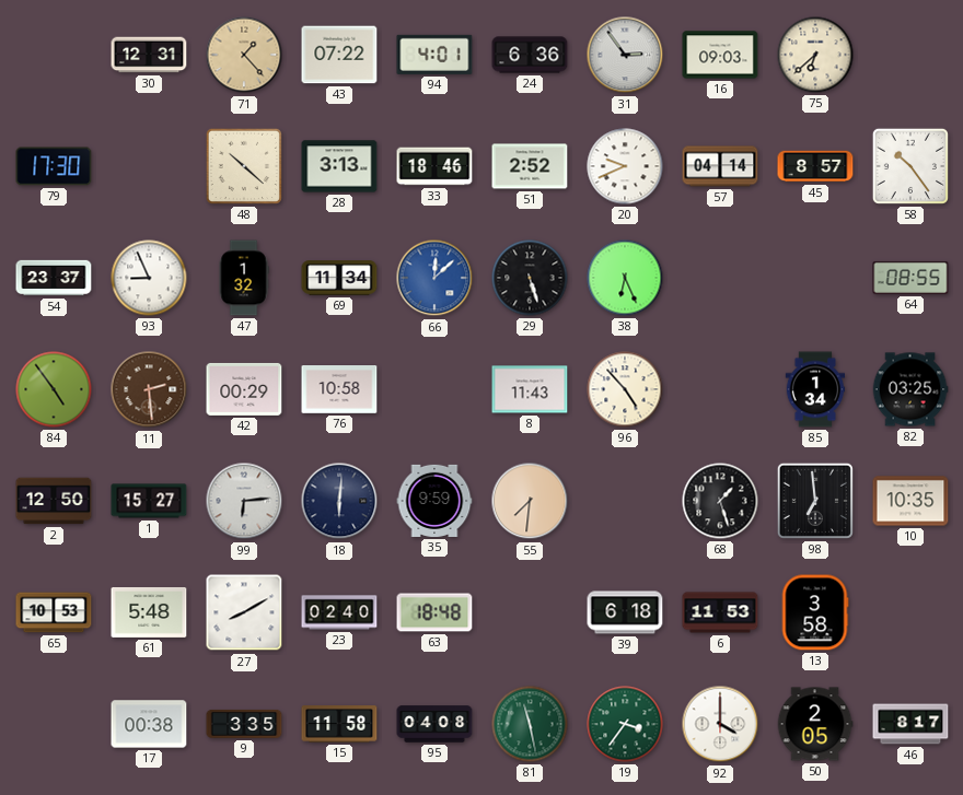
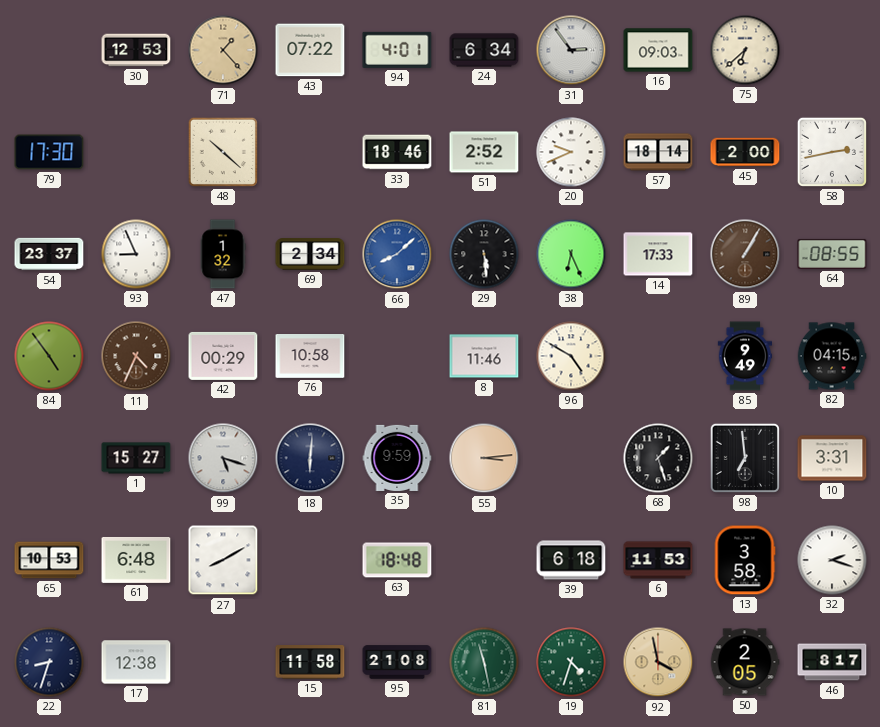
30: 12:31 -> 12:53
24: 6:36 -> 6:34
28: 3:13 -> none
57: 04:14 -> 18:14
45: 8:57 -> 2:00
58: 10:24 -> 2:43
69: 11:34 -> 2:34
66: 12:08 -> 8:08
29: 5:27 -> 5:29
14: none -> 17:33
89: none -> 1:05
11: 2:29 -> 4:34
8: 11:43 -> 11:46
96: 4:53 -> 4:50
85: 1:34 -> 9:49
82: 03:25 -> 04:15
2: 12:50 -> none
99: 6:14 -> 5:18
55: 7:31 -> 3:14
10: 10:35 -> 3:31
61: 5:48 -> 6:48
23: 02:40 -> none
32: none -> 2:18
22: none -> 8:33
17: 00:38 -> 12:38
9: 3:35 -> none
95: 04:08 -> 21:08
19: 3:36 -> 4:33
92: 4:00 -> 3:58
92 dial: white -> champagne
